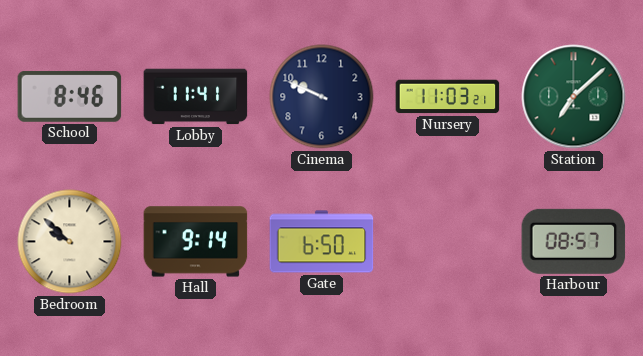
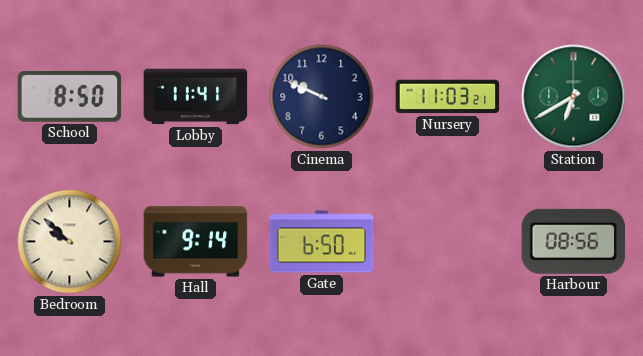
School: 8:46 -> 8:50
Station: 7:08 -> 6:40
Harbour: 08:57 -> 08:56
